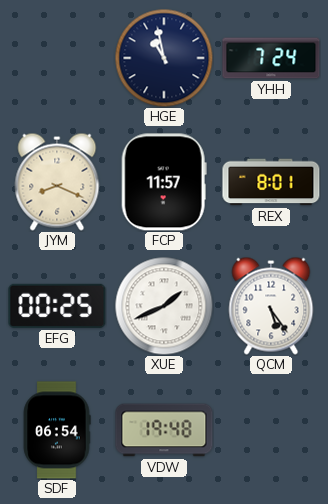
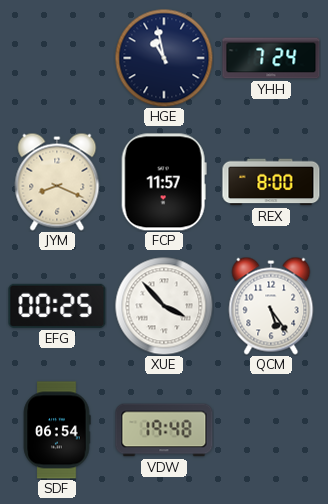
REX: 8:01 -> 8:00
XUE: 1:41 -> 3:53
